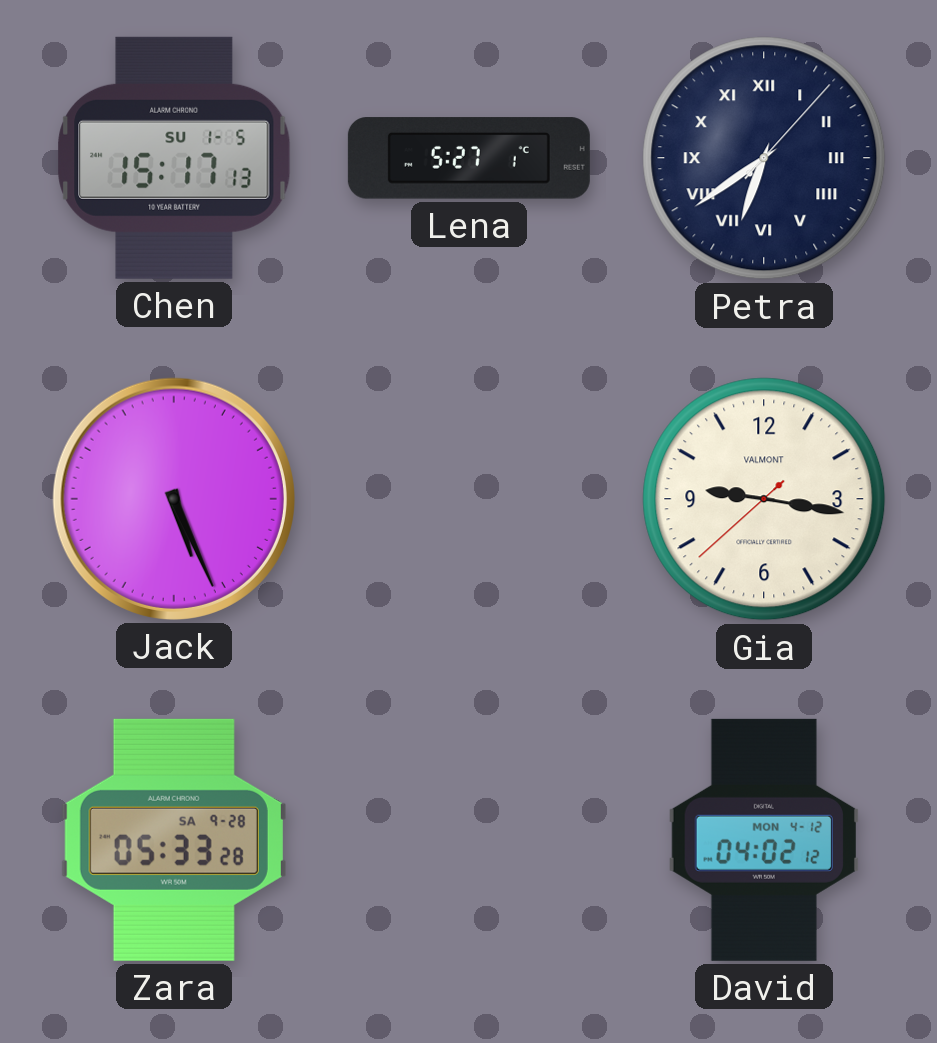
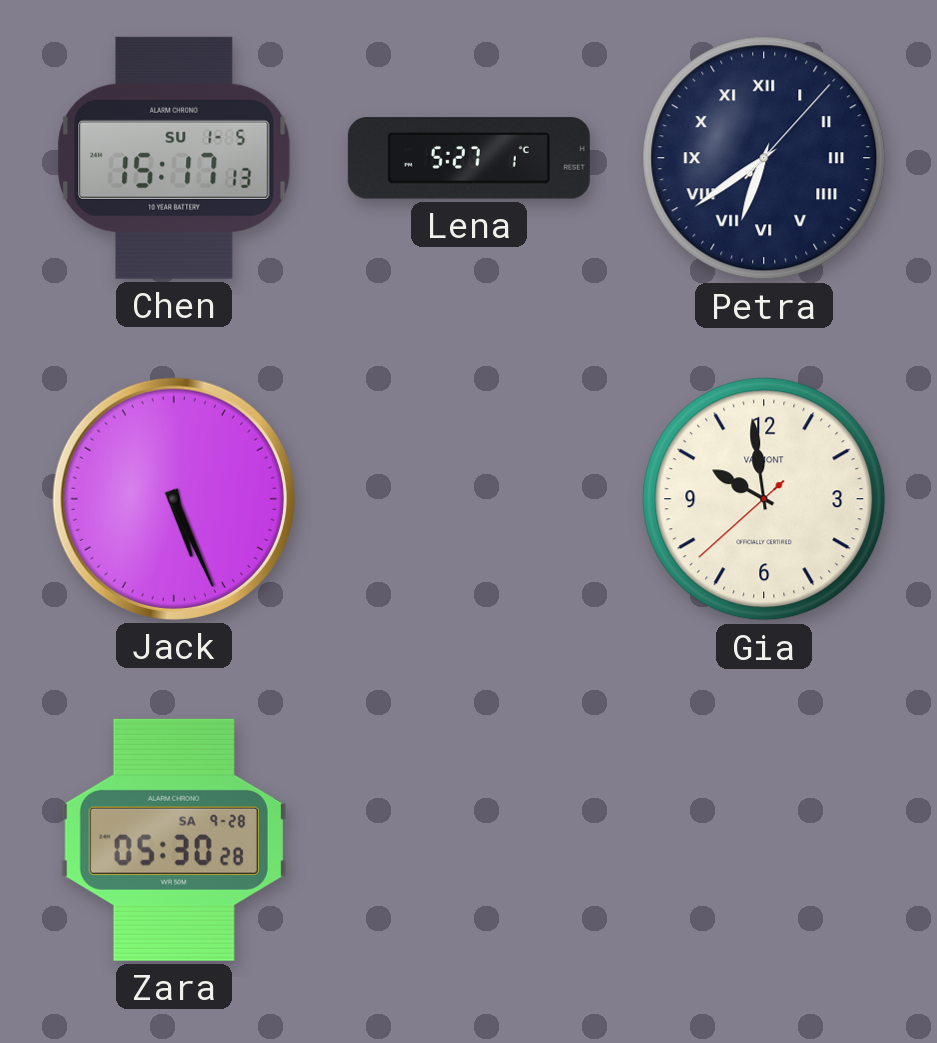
Gia: 9:16 -> 9:58
Zara: 05:33 -> 05:30
David: 04:02 -> none
